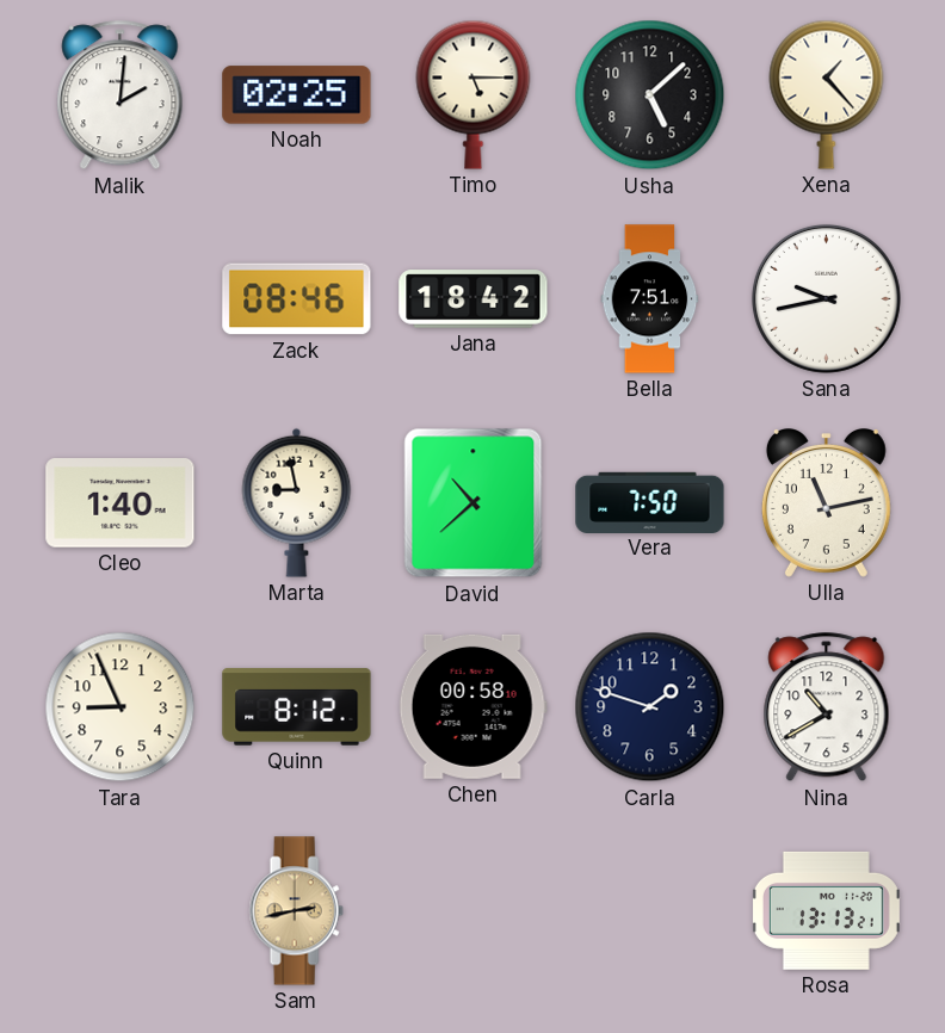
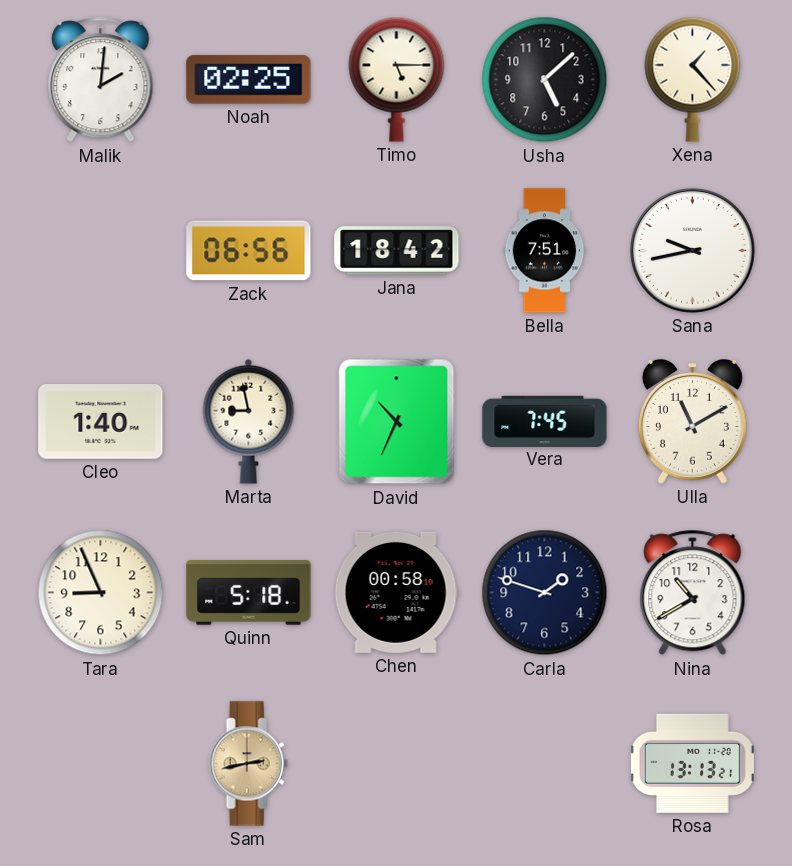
Zack: 08:46 -> 06:56
David: 10:38 -> 10:34
Vera: 7:50 -> 7:45
Ulla: 11:13 -> 11:10
Quinn: 8:12 -> 5:18
